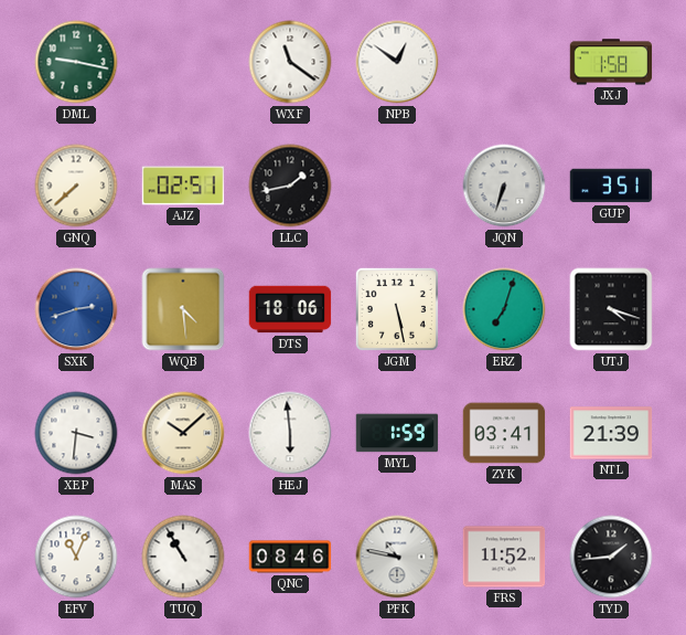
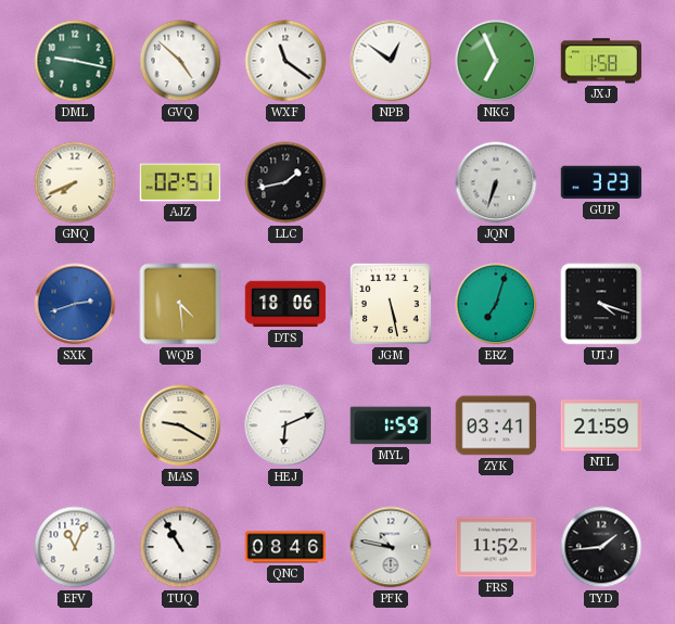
GVQ: none -> 4:52
NKG: none -> 6:56
GNQ: 7:38 -> 7:41
GUP: 3:51 -> 3:23
XEP: 3:31 -> none
MAS: 10:08 -> 9:20
HEJ: 5:59 -> 6:11
NTL: 21:39 -> 21:59
